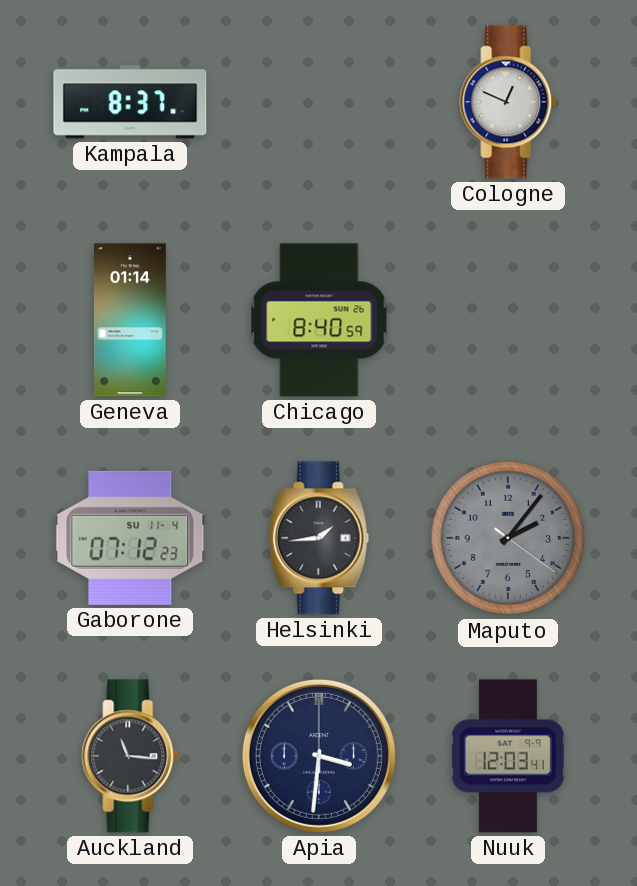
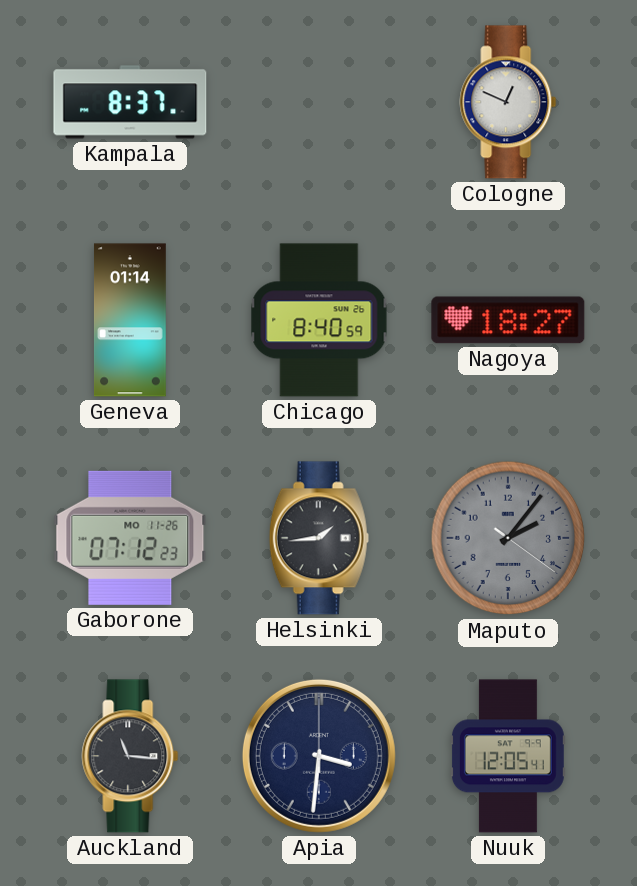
Nagoya: none -> 18:27
Gaborone date: SU 11-4 -> MO 11-26
Nuuk: 12:03 -> 12:05
